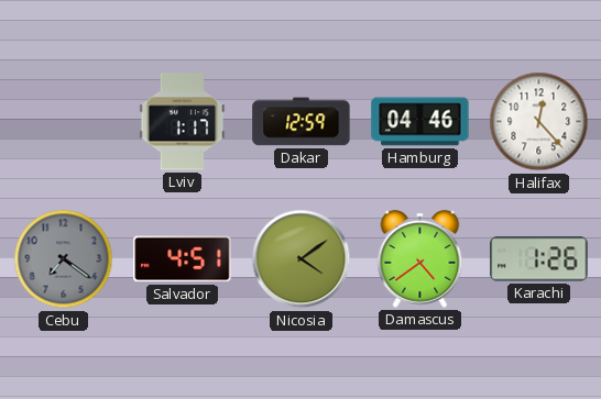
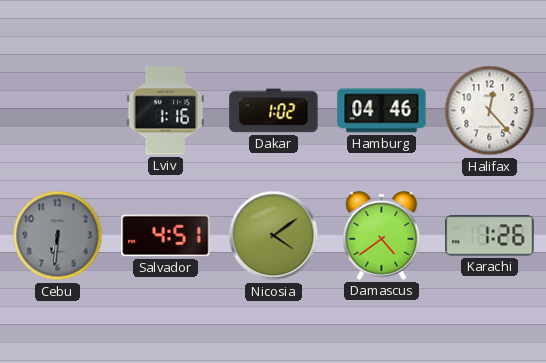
Lviv: 1:17 -> 1:16
Dakar: 12:59 -> 1:02
Cebu: 7:21 -> 6:31
